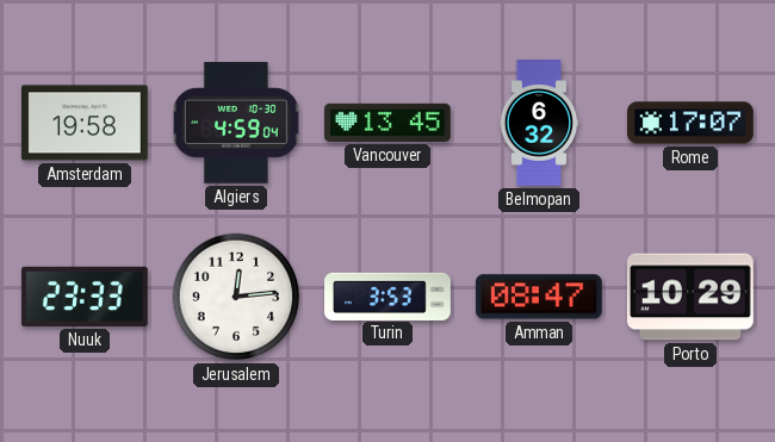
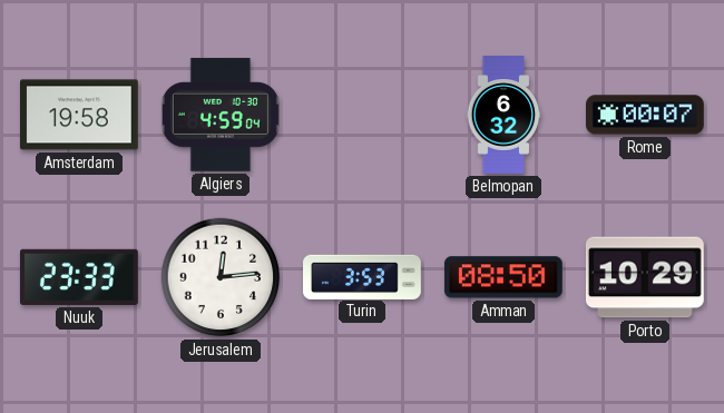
Vancouver: 13:45 -> none
Rome: 17:07 -> 00:07
Amman: 08:47 -> 08:50
